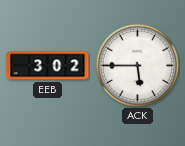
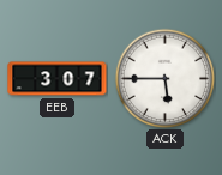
EEB: 3:02 -> 3:07
